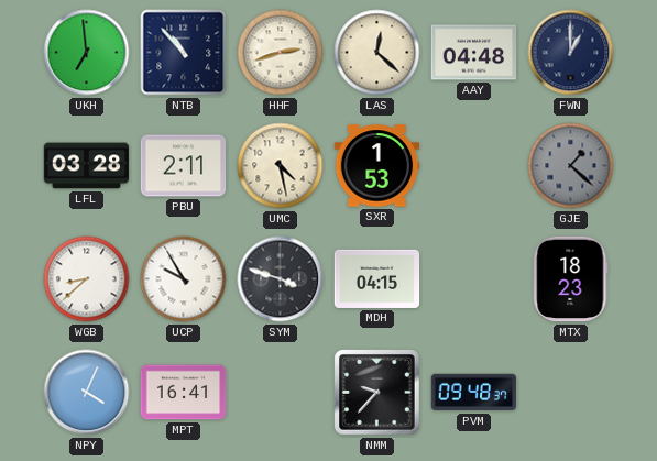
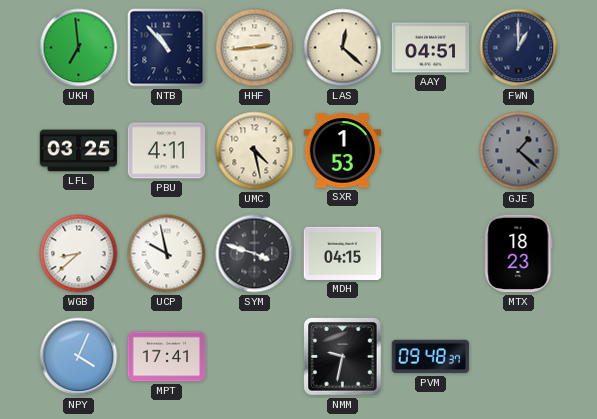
HHF: 2:42 -> 2:44
AAY: 04:48 -> 04:51
LFL: 03:28 -> 03:25
PBU: 2:11 -> 4:11
UCP: 9:55 -> 9:58
MPT: 16:41 -> 17:41
NMM: 9:37 -> 9:32
